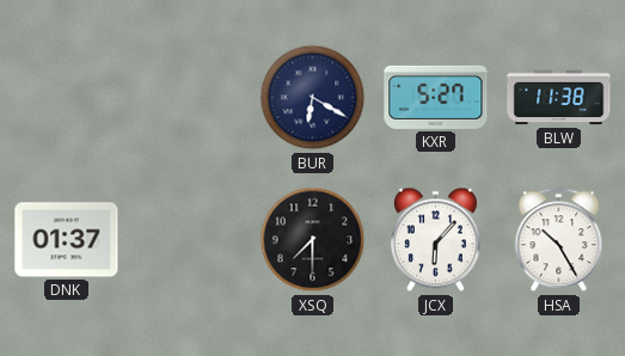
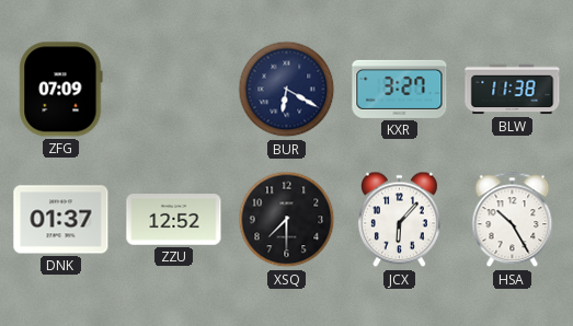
ZFG: none -> 07:09
KXR: 5:27 -> 3:27
ZZU: none -> 12:52
